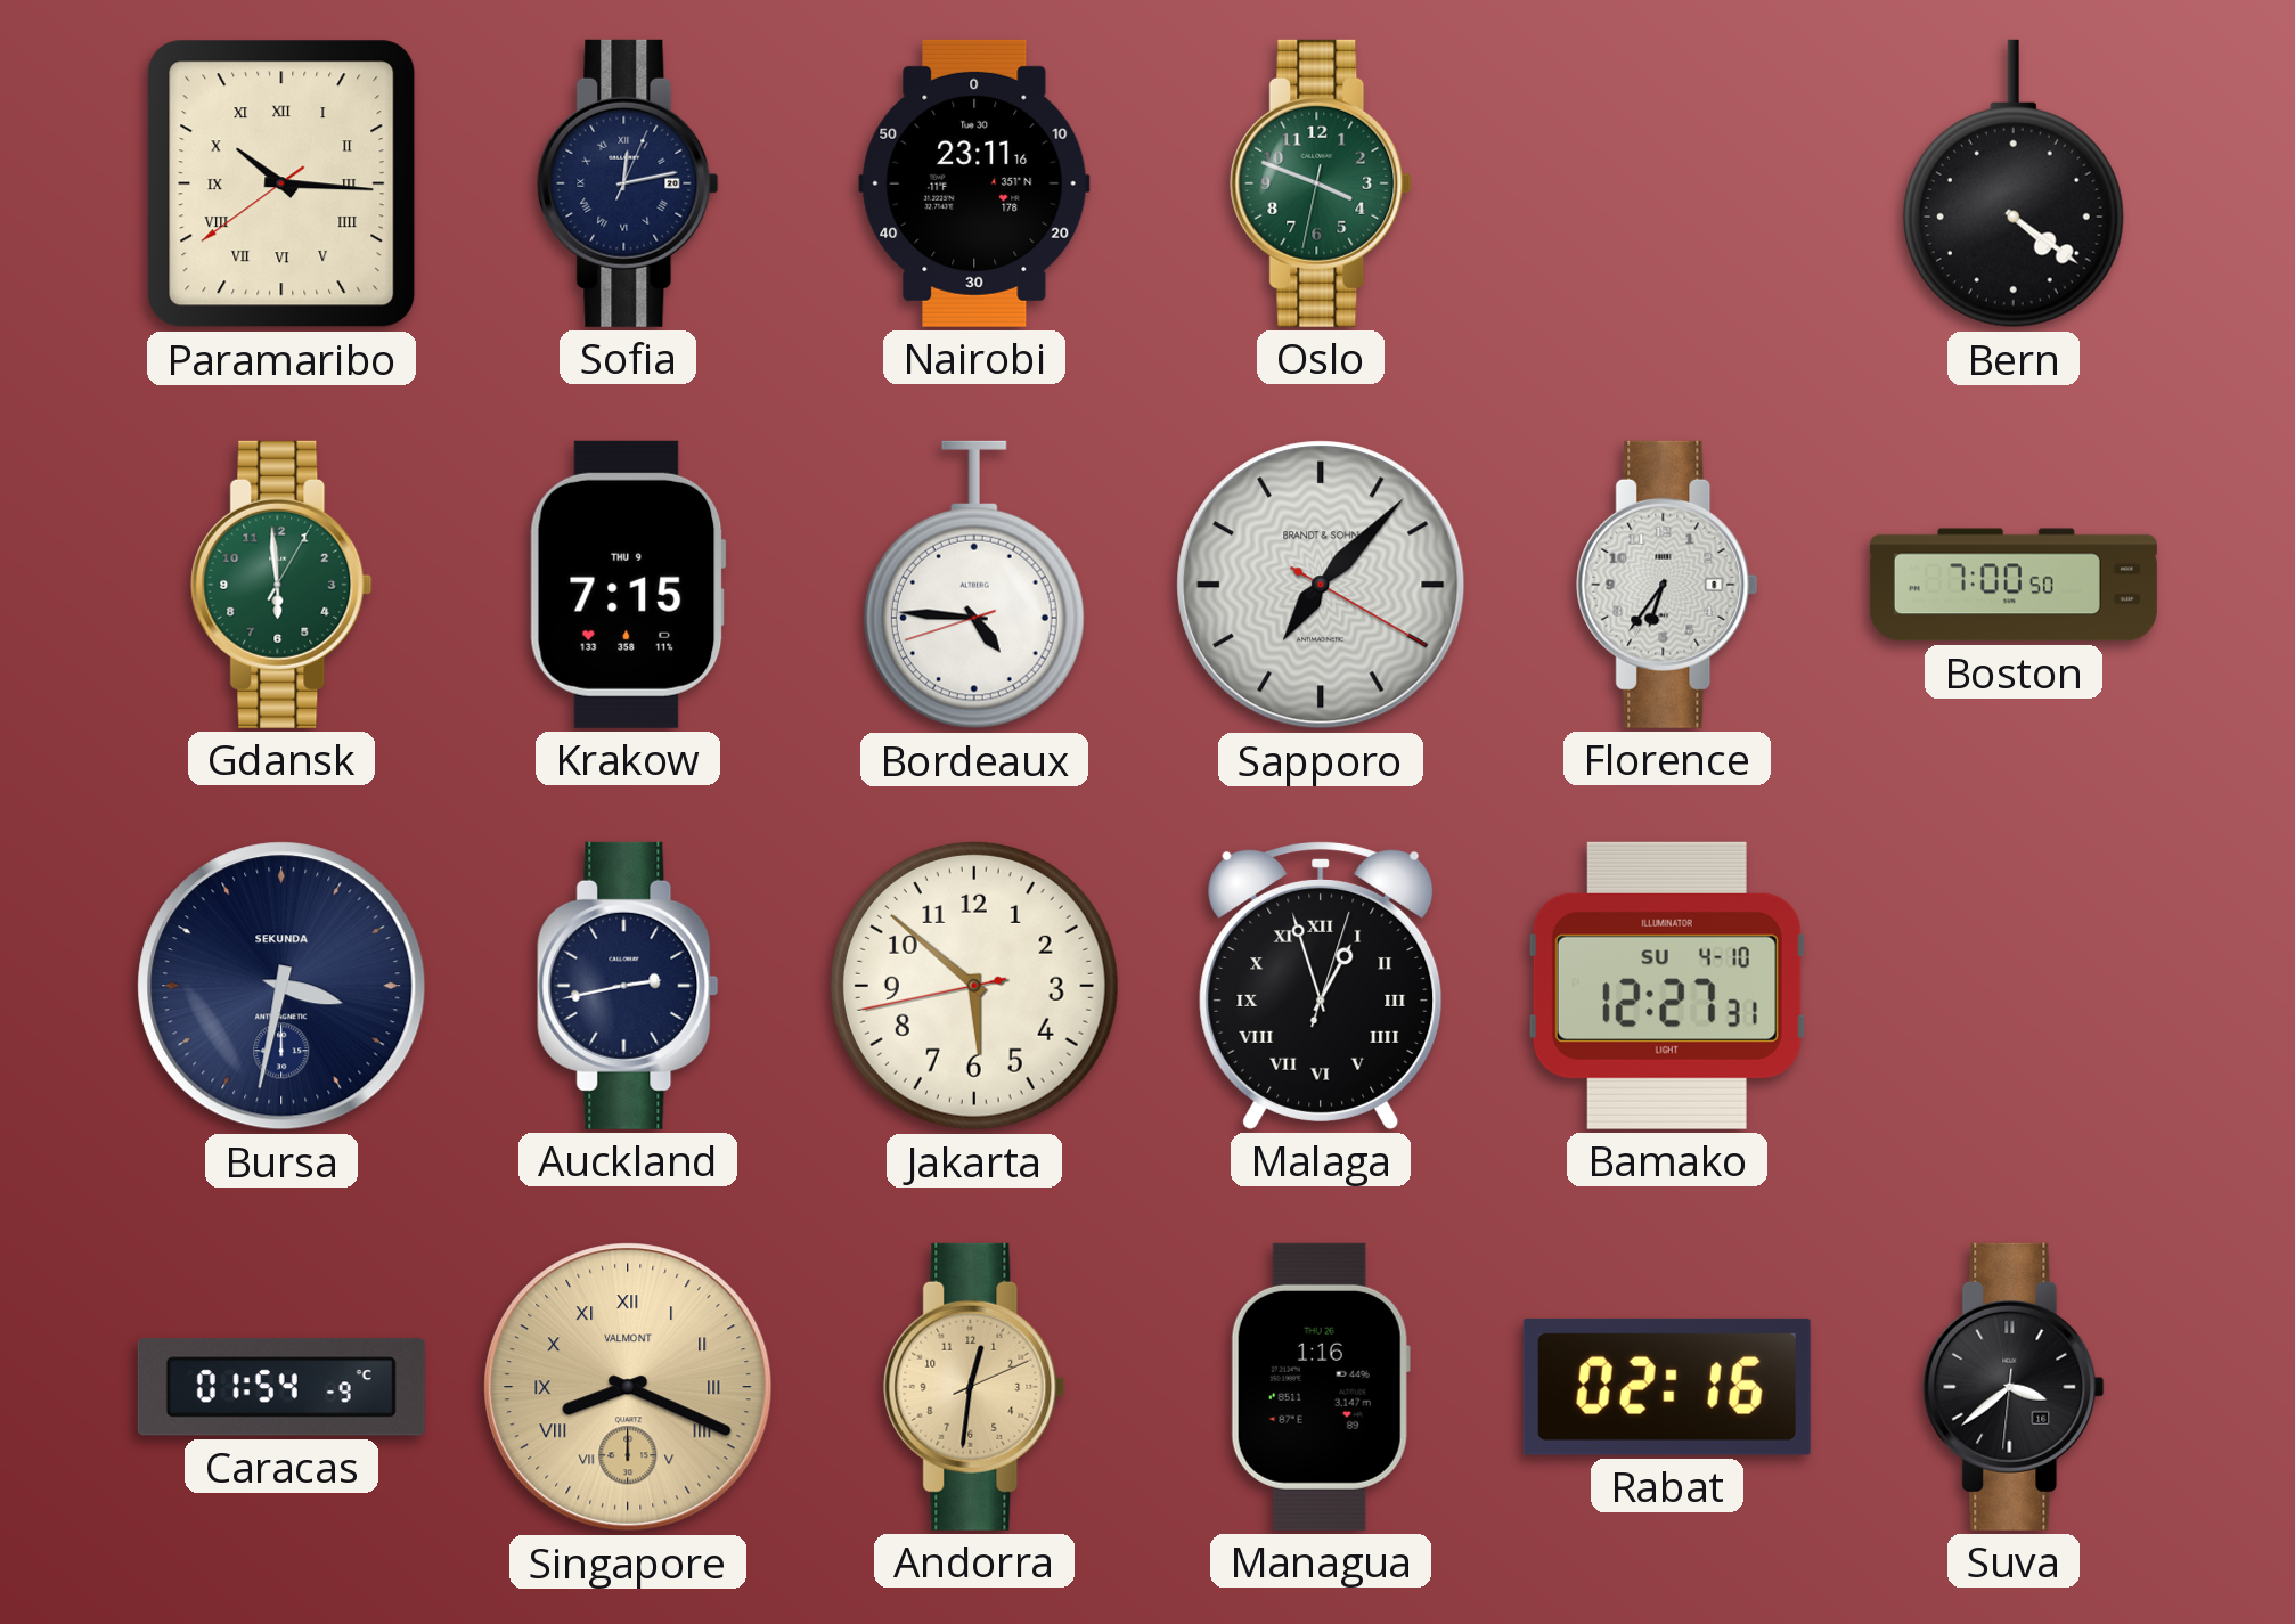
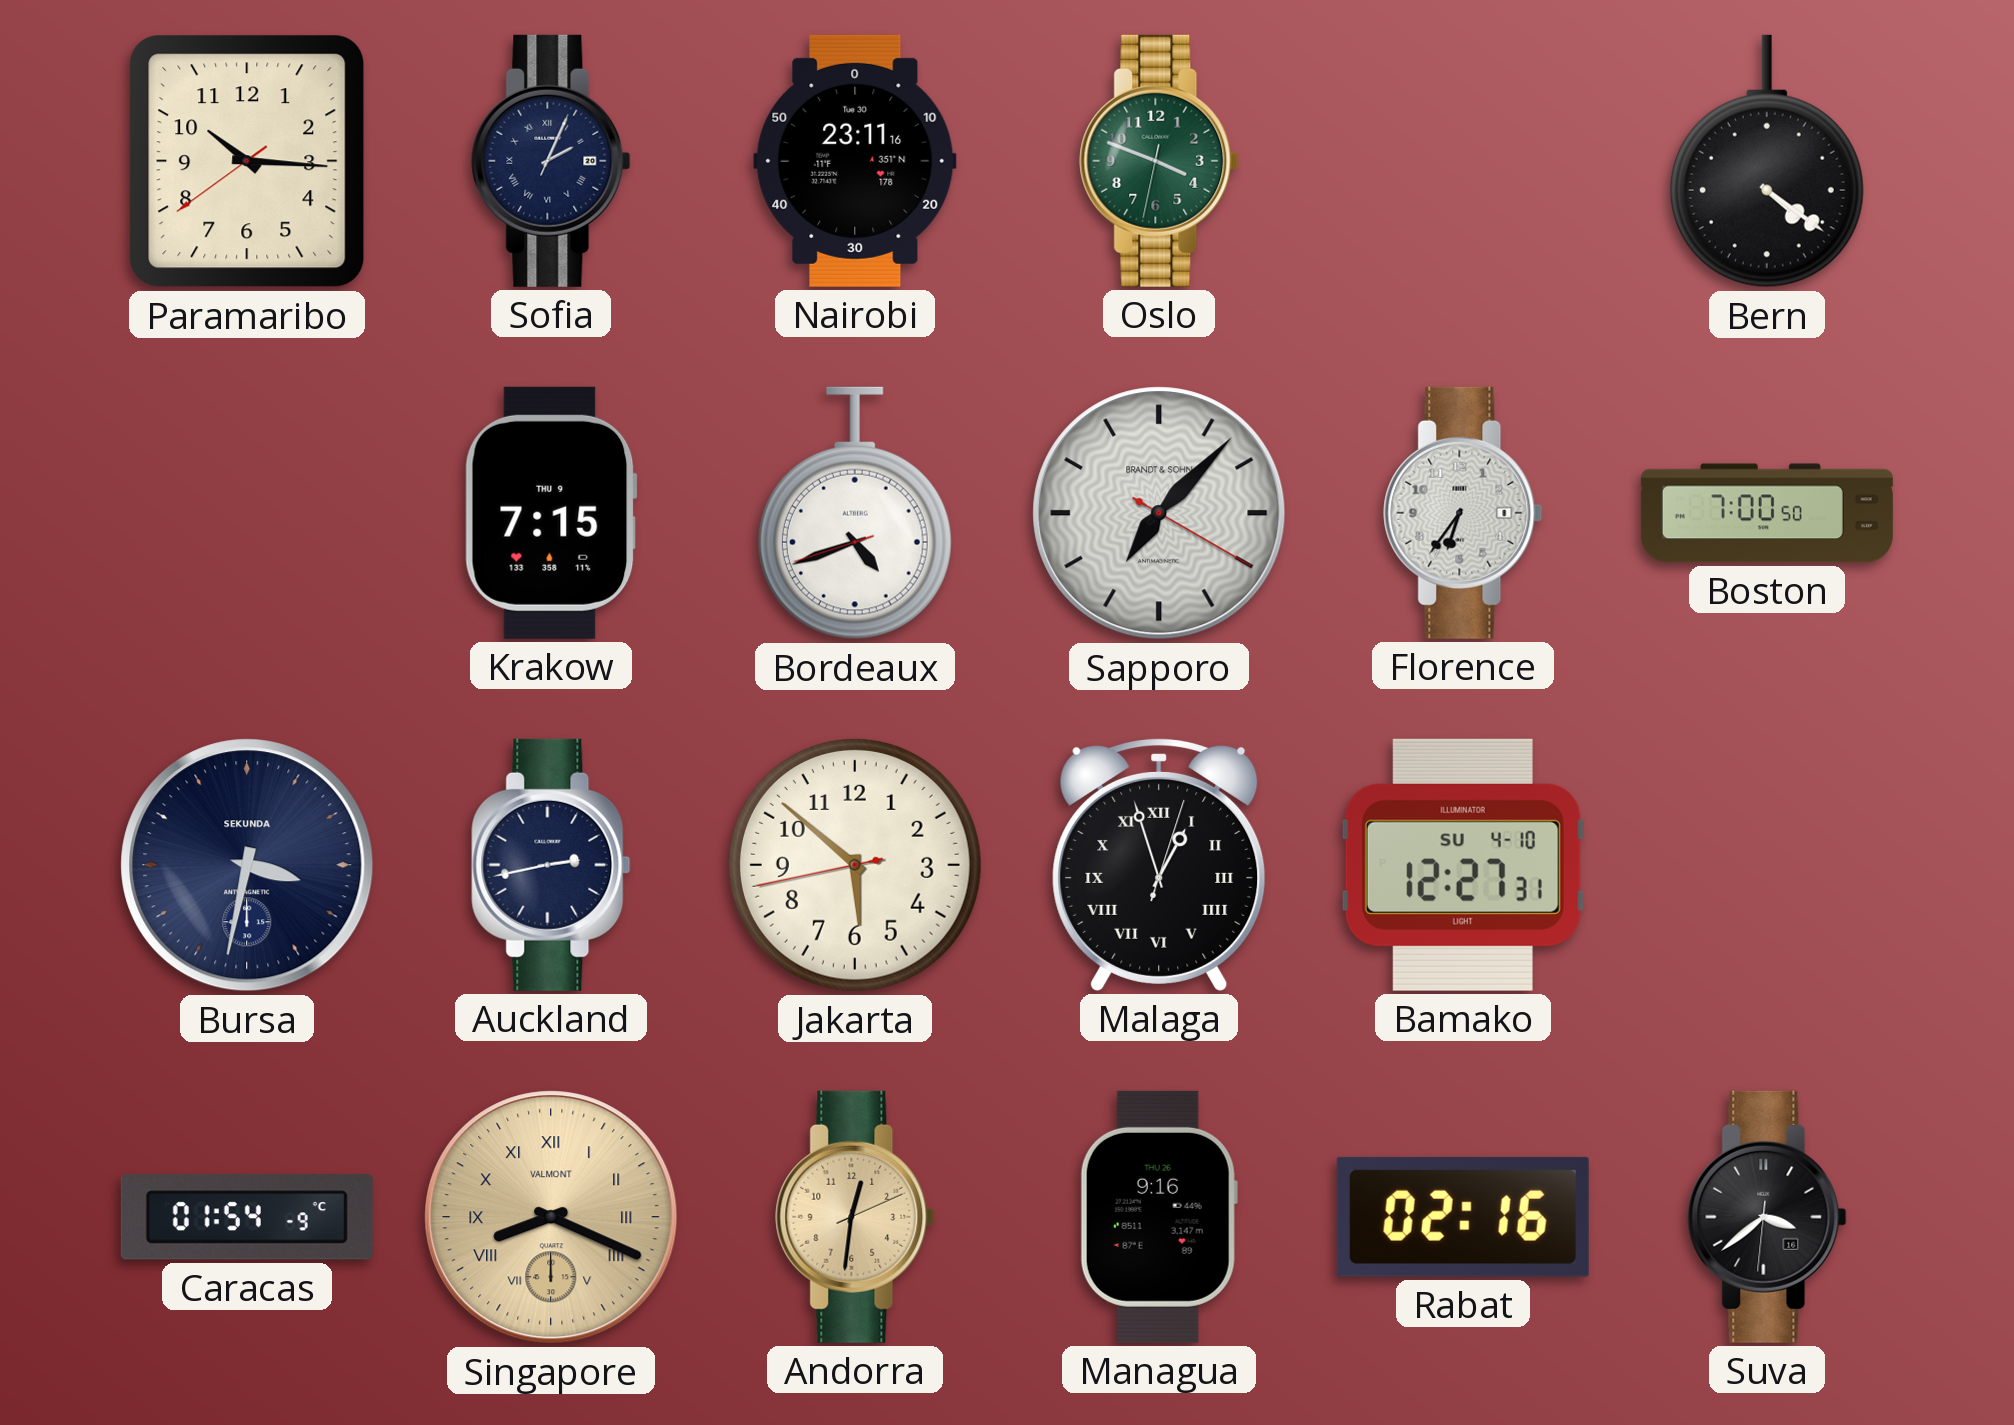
Paramaribo numerals: Roman -> Arabic
Sofia: 12:13 -> 2:04
Gdansk: 5:59 -> none
Bordeaux: 4:45 -> 4:41
Managua: 1:16 -> 9:16
